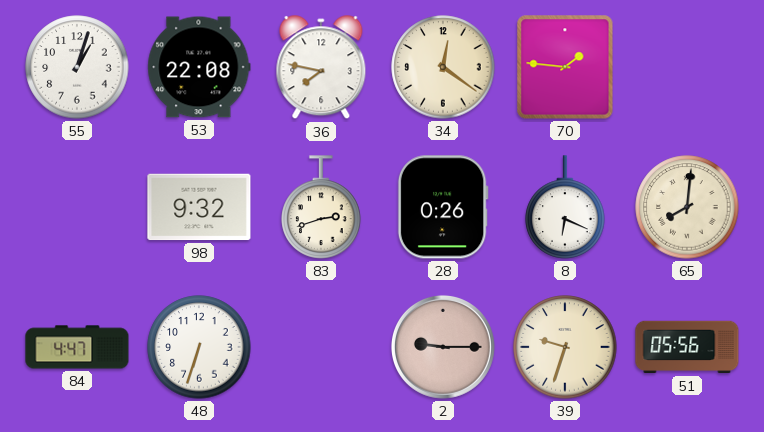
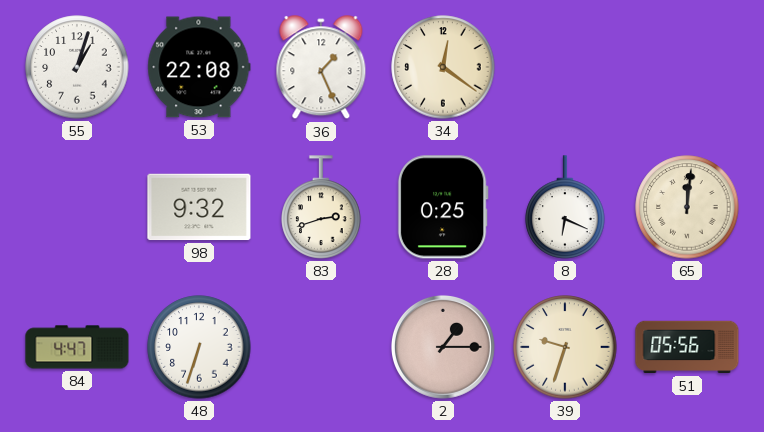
36: 7:47 -> 1:26
70: 1:46 -> none
28: 0:26 -> 0:25
65: 8:01 -> 12:01
2: 9:15 -> 1:15
